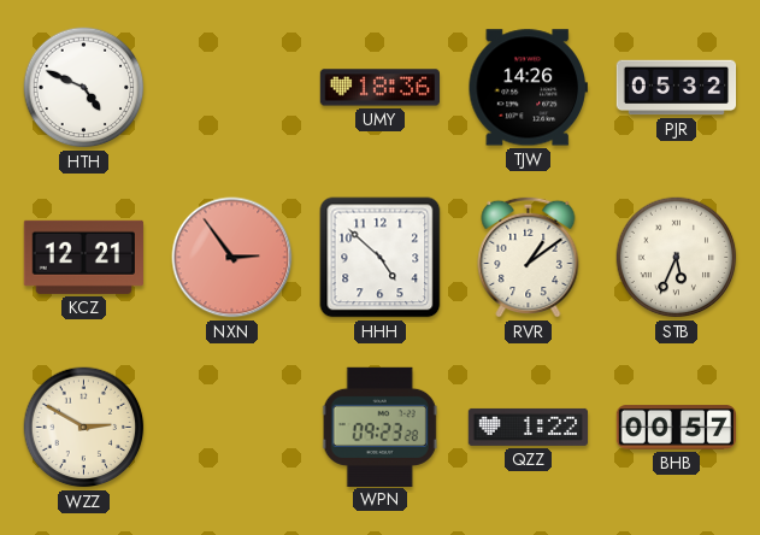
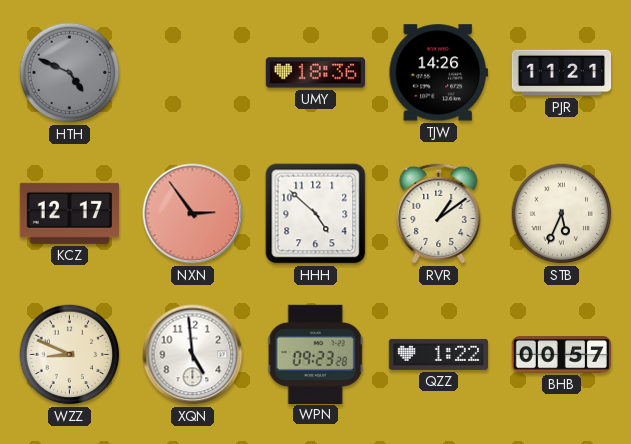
HTH dial: white -> grey
PJR: 05:32 -> 11:21
KCZ: 12:21 -> 12:17
WZZ: 2:50 -> 8:49
XQN: none -> 4:59
